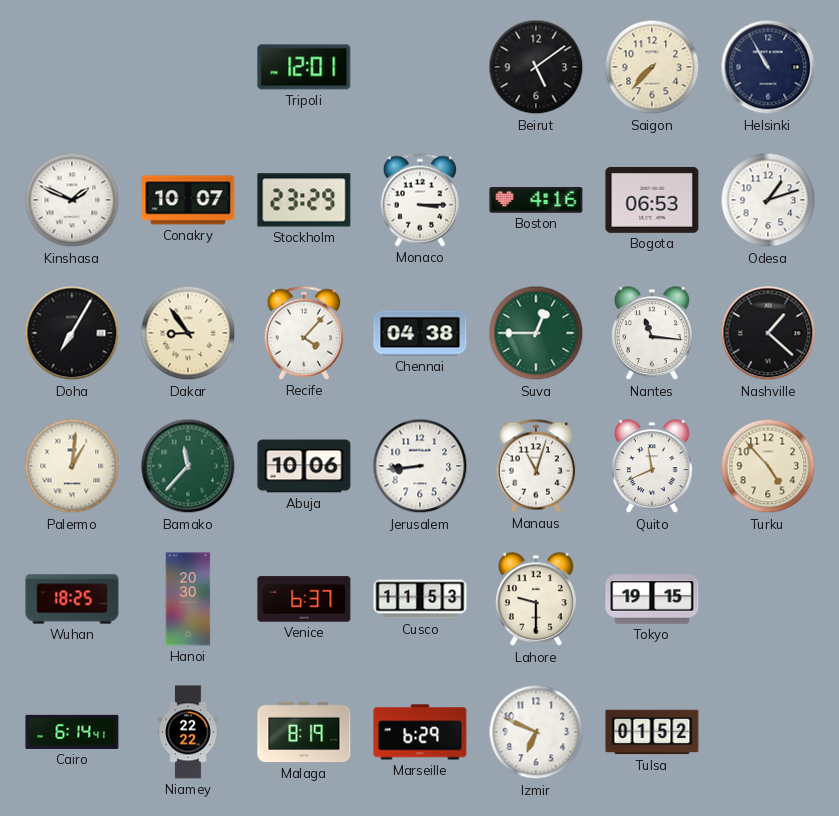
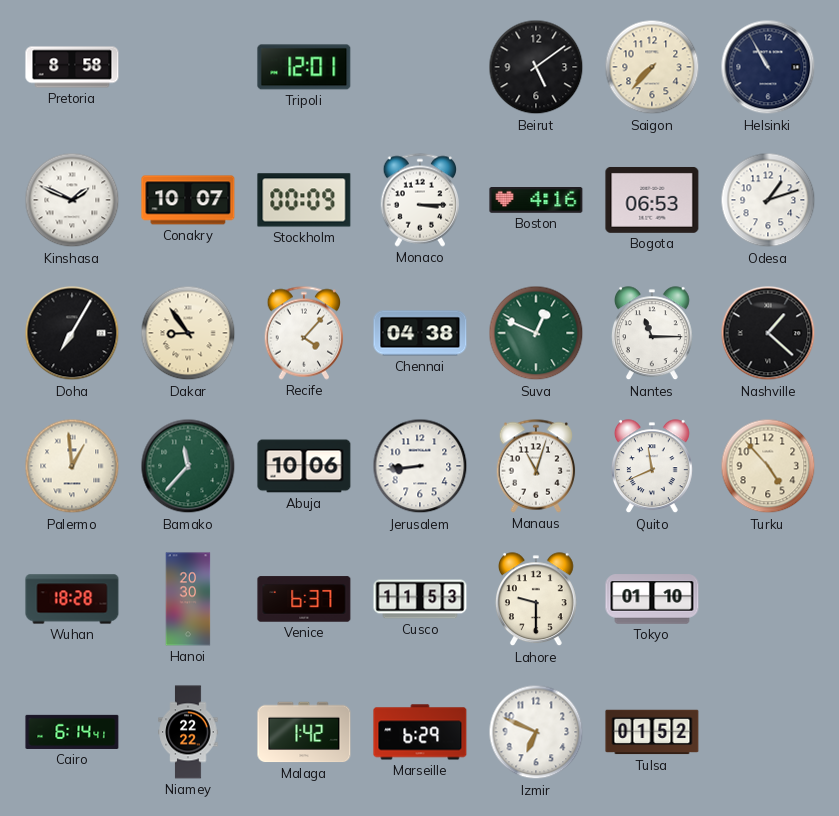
Pretoria: none -> 8:58
Stockholm: 23:29 -> 00:09
Suva: 12:45 -> 12:49
Nantes: 11:16 -> 11:15
Palermo: 1:01 -> 12:59
Wuhan: 18:25 -> 18:28
Tokyo: 19:15 -> 01:10
Malaga: 8:19 -> 1:42
